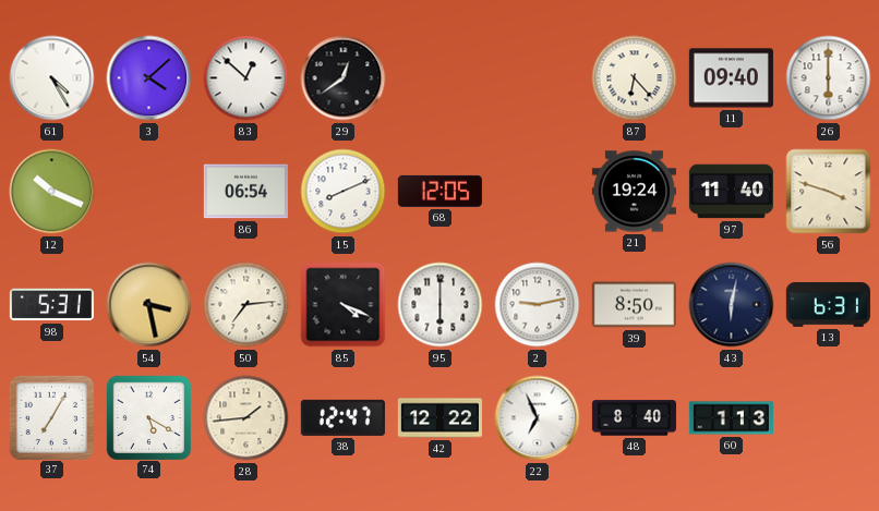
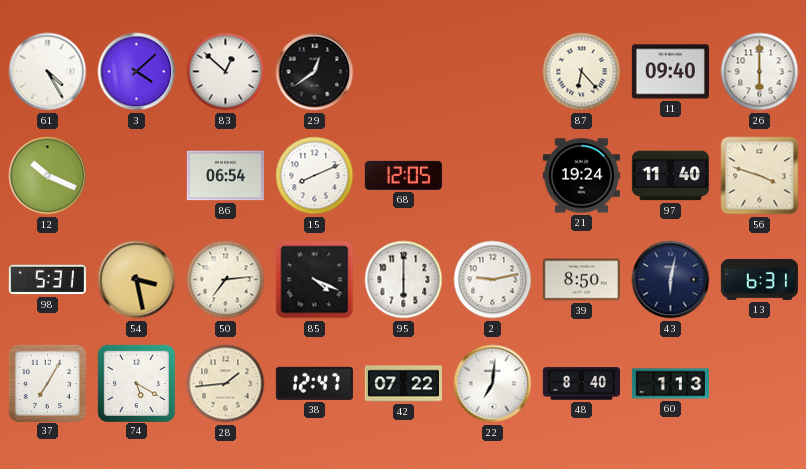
42: 12:22 -> 07:22
22: 6:56 -> 7:01
